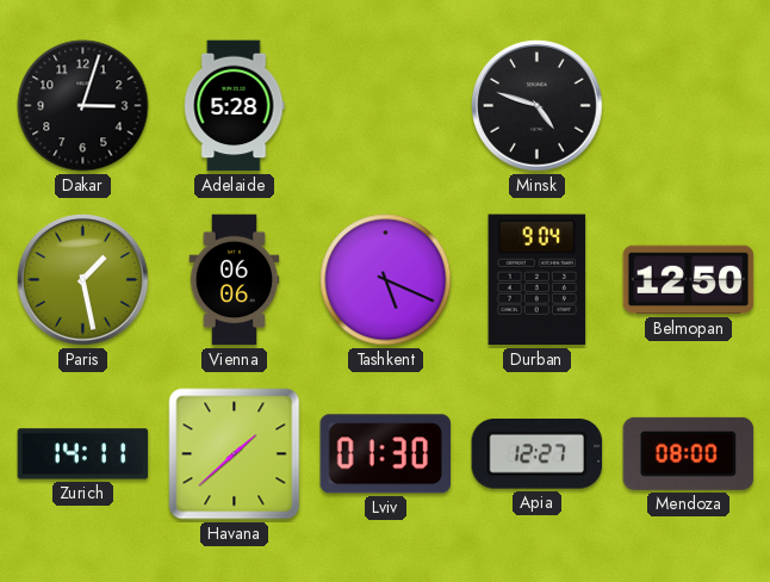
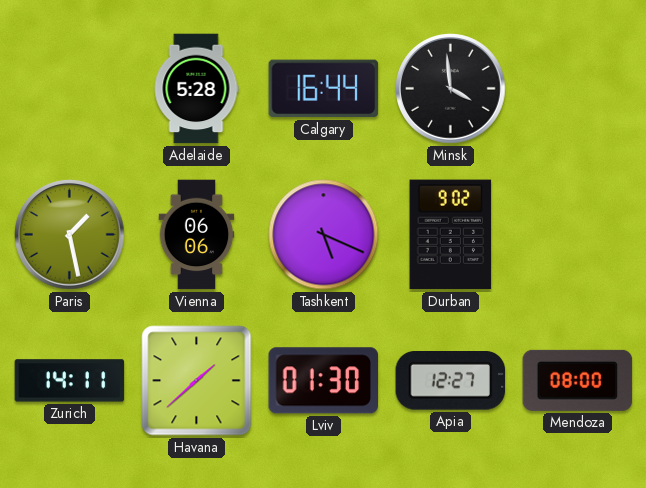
Dakar: 3:03 -> none
Calgary: none -> 16:44
Minsk: 4:48 -> 3:59
Durban: 9:04 -> 9:02
Belmopan: 12:50 -> none
